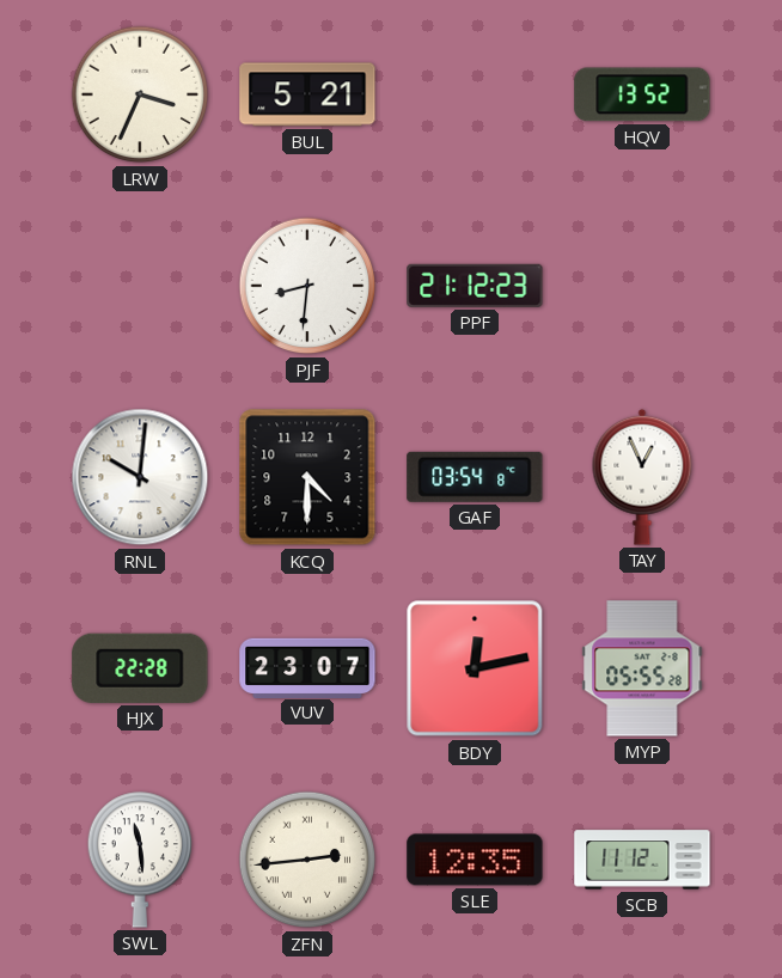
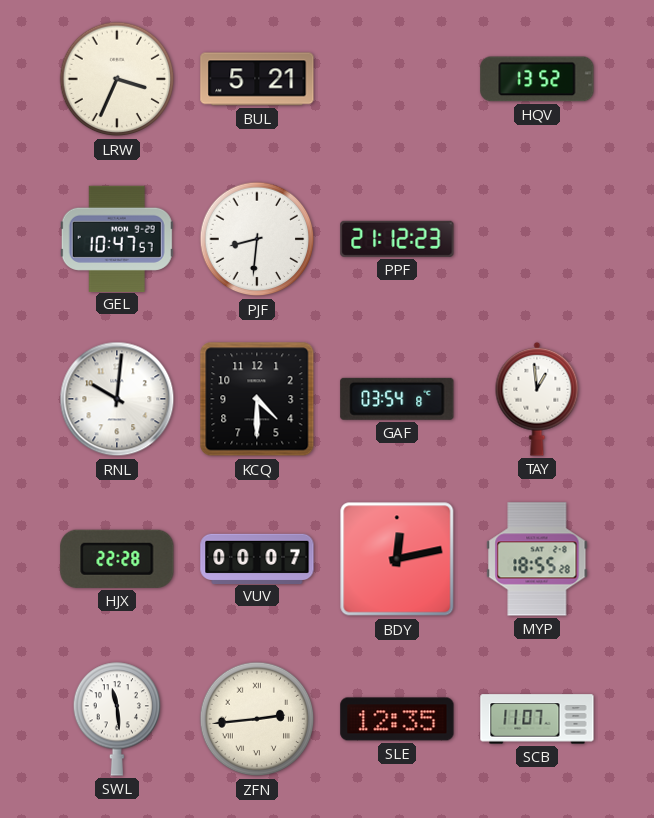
GEL: none -> 10:47
TAY: 12:56 -> 12:59
VUV: 23:07 -> 00:07
MYP: 05:55 -> 18:55
SCB: 11:12 -> 11:07
